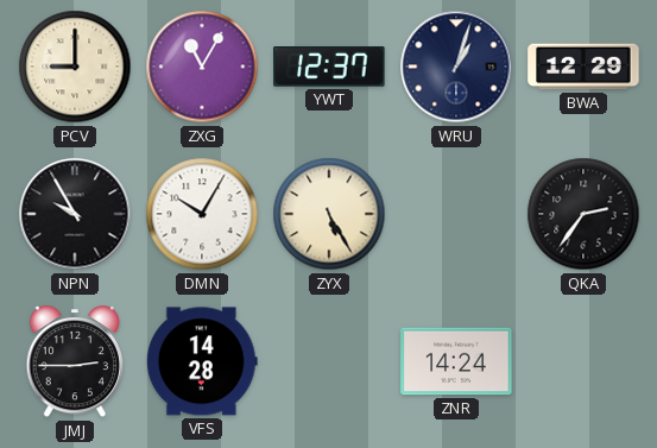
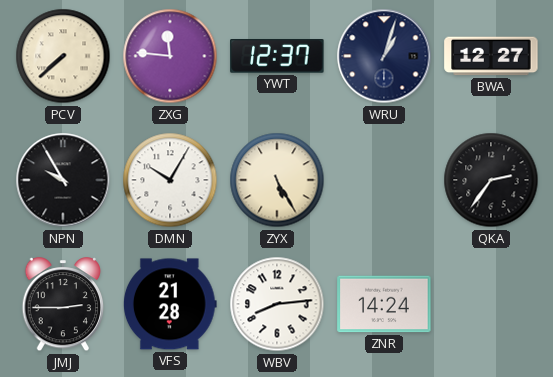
PCV: 9:00 -> 7:38
ZXG: 11:05 -> 11:46
BWA: 12:29 -> 12:27
VFS: 14:28 -> 21:28
WBV: none -> 8:14
